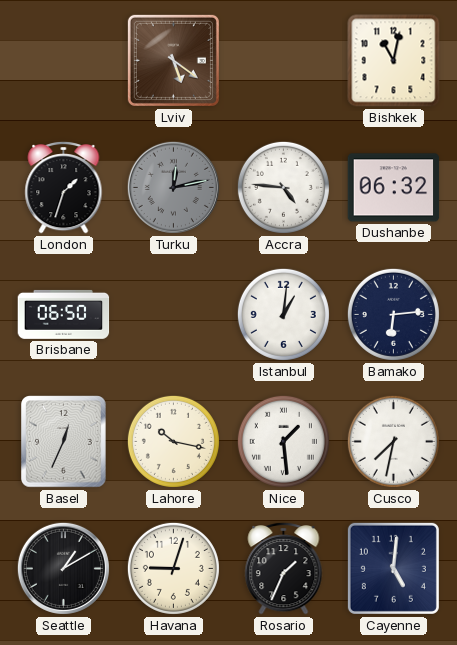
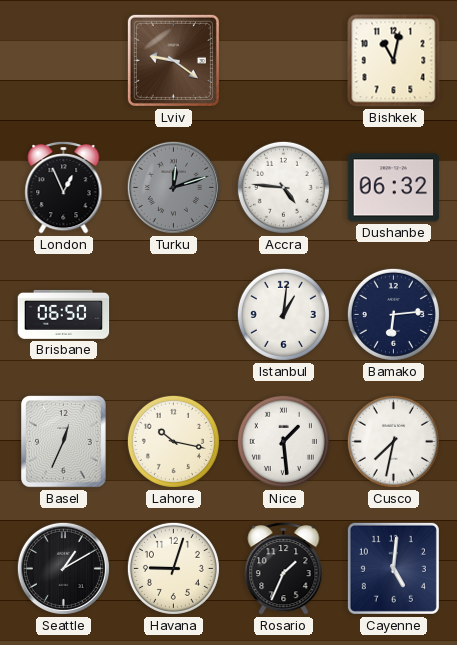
Lviv: 5:21 -> 9:21
London: 1:33 -> 12:56
Turku: 12:13 -> 12:12
